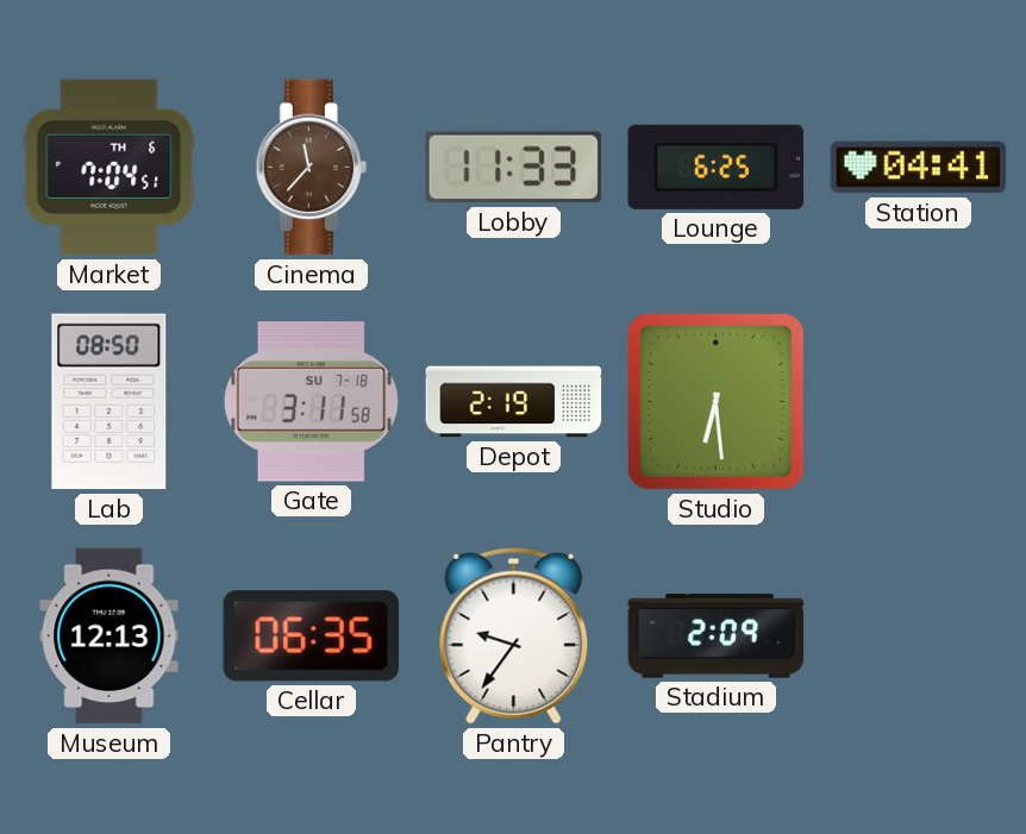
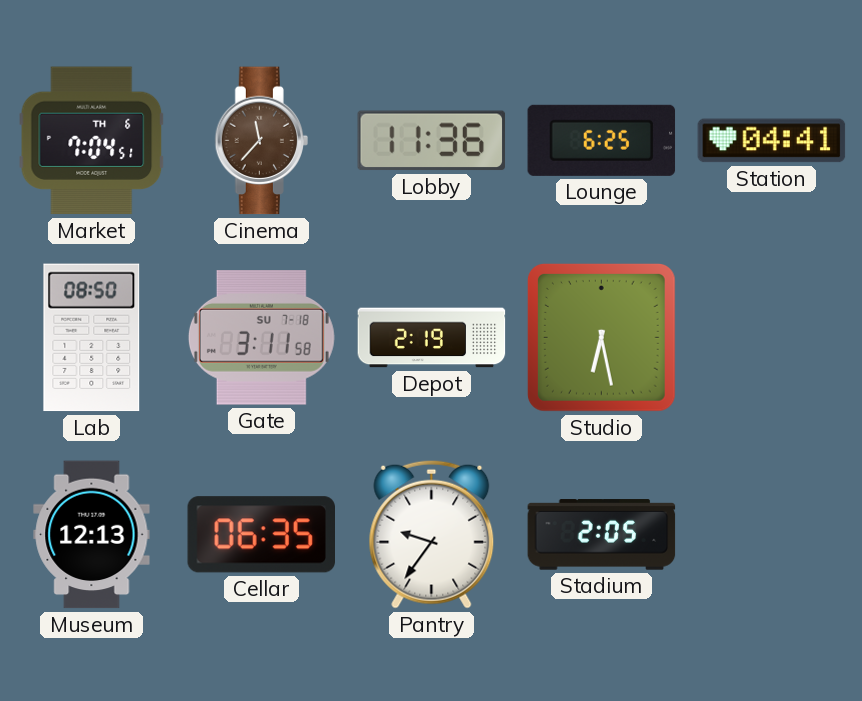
Lobby: 11:33 -> 11:36
Studio: 6:29 -> 6:28
Stadium: 2:09 -> 2:05
